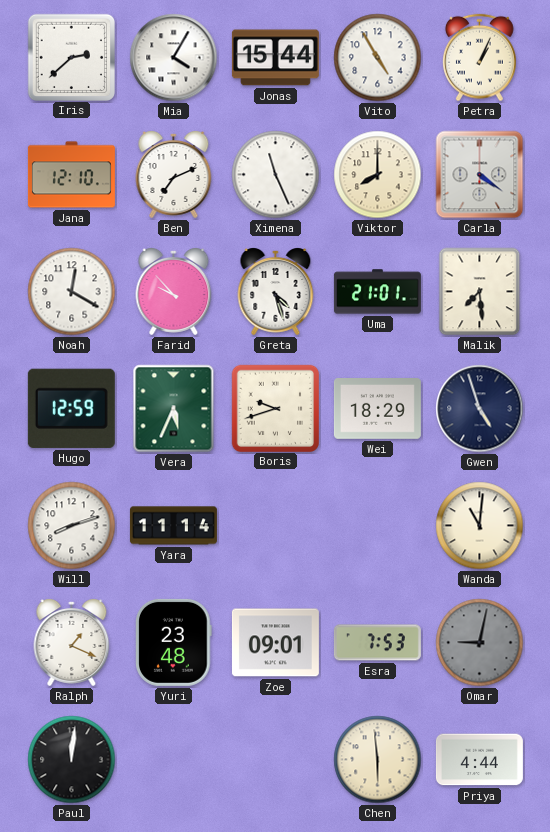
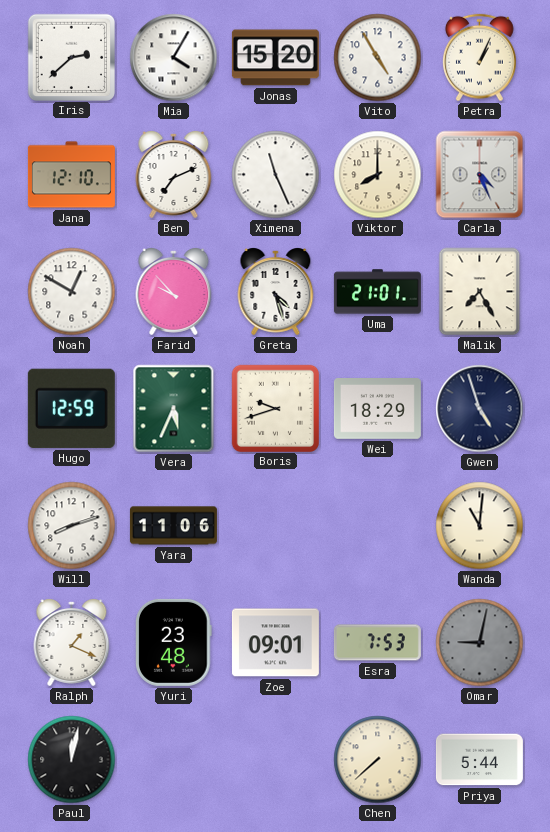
Jonas: 15:44 -> 15:20
Carla: 4:21 -> 4:26
Noah: 12:20 -> 12:50
Malik: 7:29 -> 7:25
Yara: 11:14 -> 11:06
Paul: 12:01 -> 12:02
Chen: 5:59 -> 7:38
Priya: 4:44 -> 5:44
